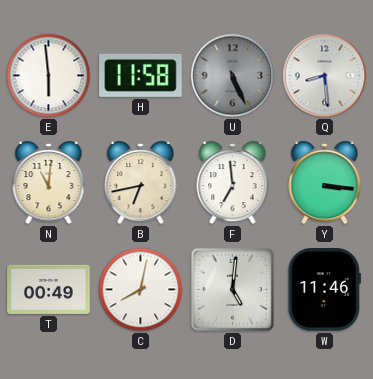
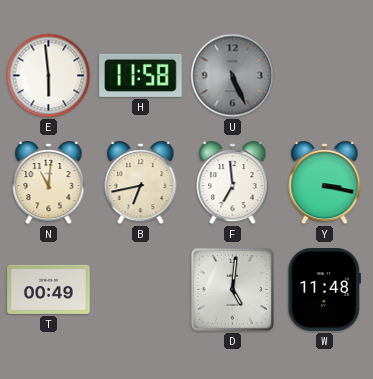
Q: 8:29 -> none
Y: 3:16 -> 3:17
C: 8:02 -> none
W: 11:46 -> 11:48
